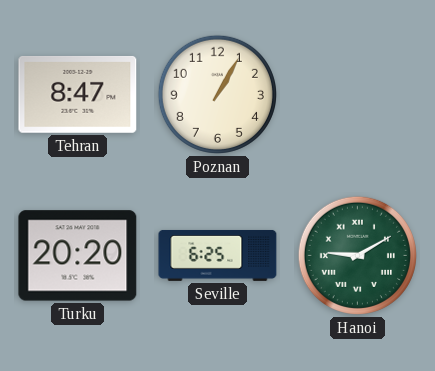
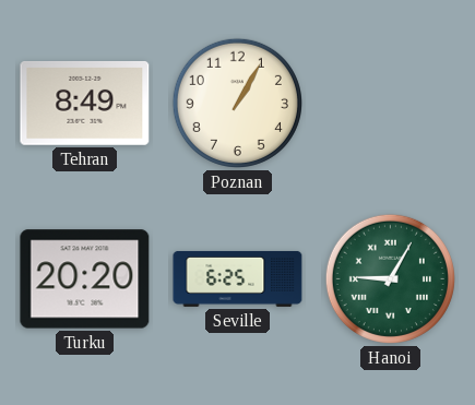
Tehran: 8:47 -> 8:49
Hanoi: 9:10 -> 9:05
